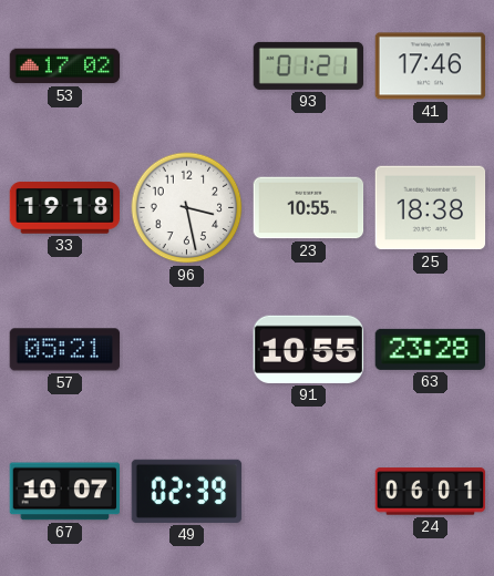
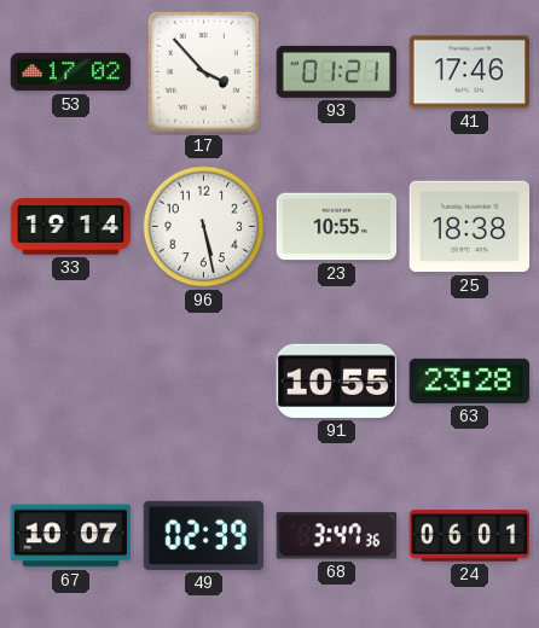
17: none -> 3:53
33: 19:18 -> 19:14
96: 3:28 -> 5:28
57: 05:21 -> none
68: none -> 3:47
